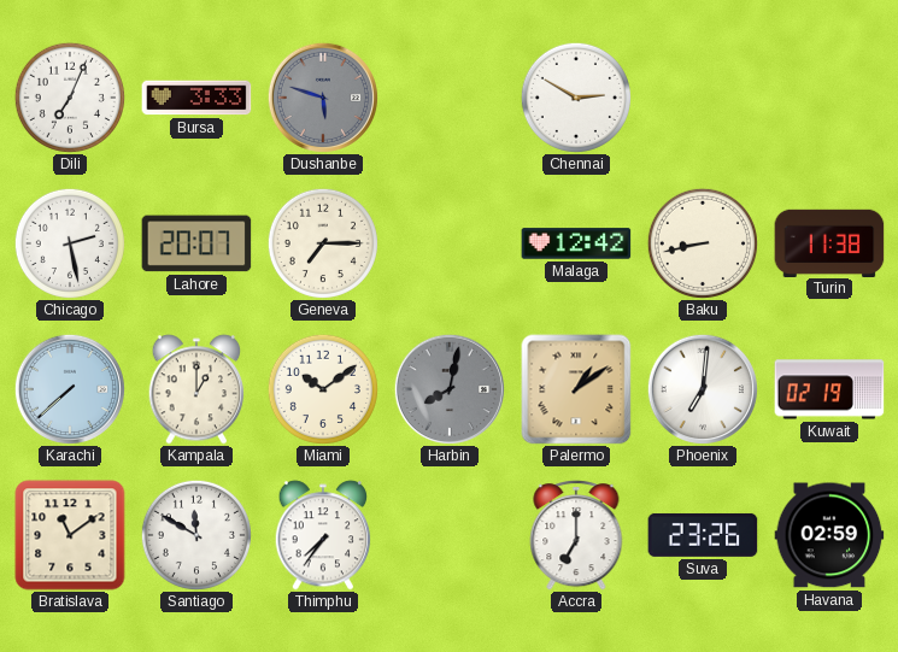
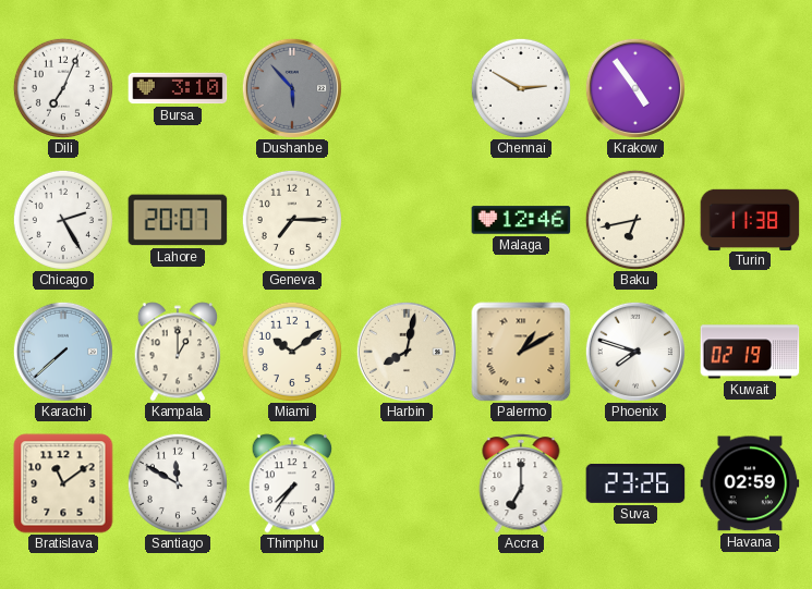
Bursa: 3:33 -> 3:10
Dushanbe: 5:48 -> 5:53
Krakow: none -> 4:54
Chicago: 2:28 -> 2:25
Malaga: 12:42 -> 12:46
Baku: 8:43 -> 6:43
Harbin dial: grey -> cream
Palermo: 1:09 -> 1:10
Phoenix: 7:01 -> 7:48
